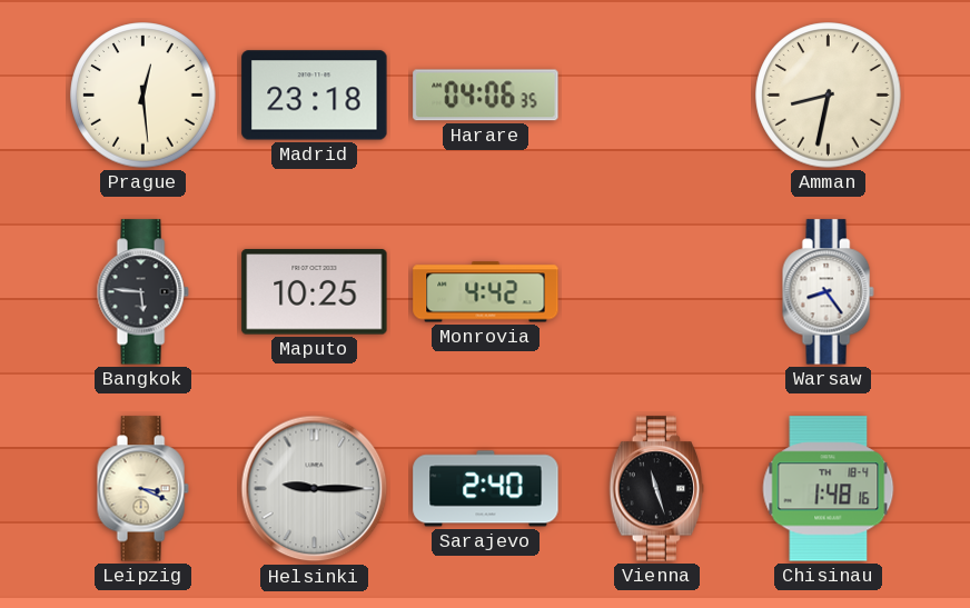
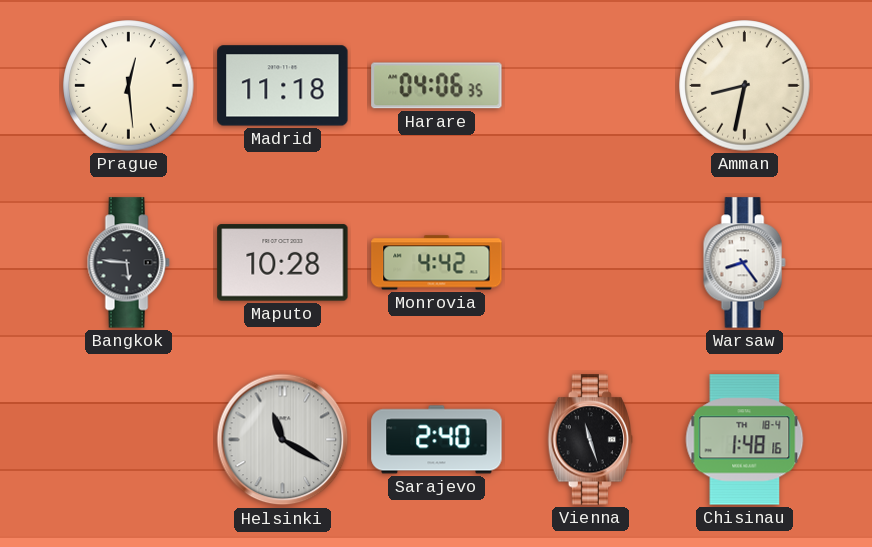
Madrid: 23:18 -> 11:18
Maputo: 10:25 -> 10:28
Leipzig: 3:19 -> none
Helsinki: 9:15 -> 11:20
